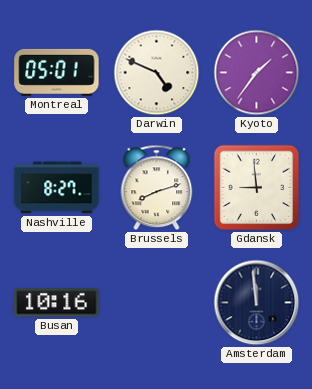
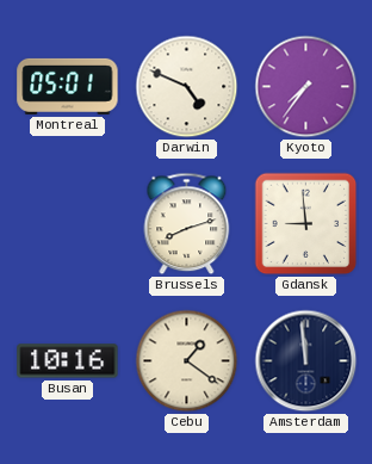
Kyoto: 1:36 -> 7:36
Nashville: 8:27 -> none
Cebu: none -> 1:21
